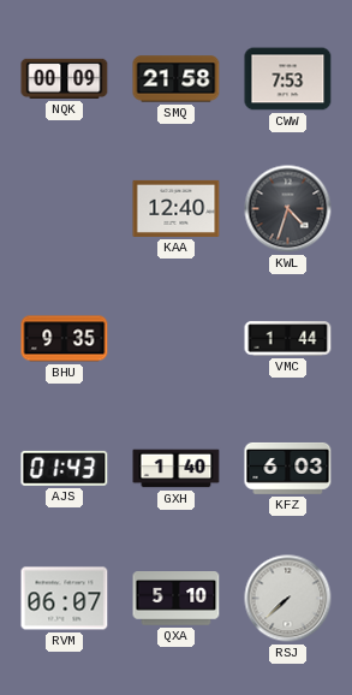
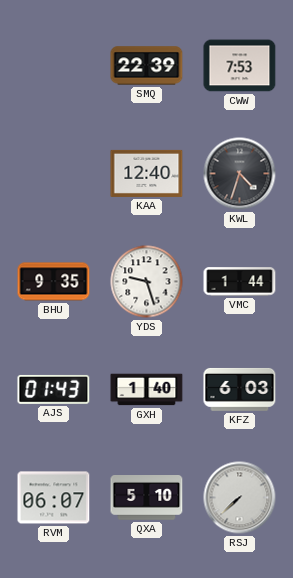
NQK: 00:09 -> none
SMQ: 21:58 -> 22:39
YDS: none -> 9:27
